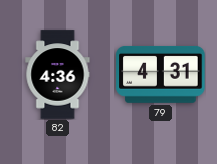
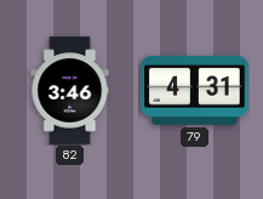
82: 4:36 -> 3:46
